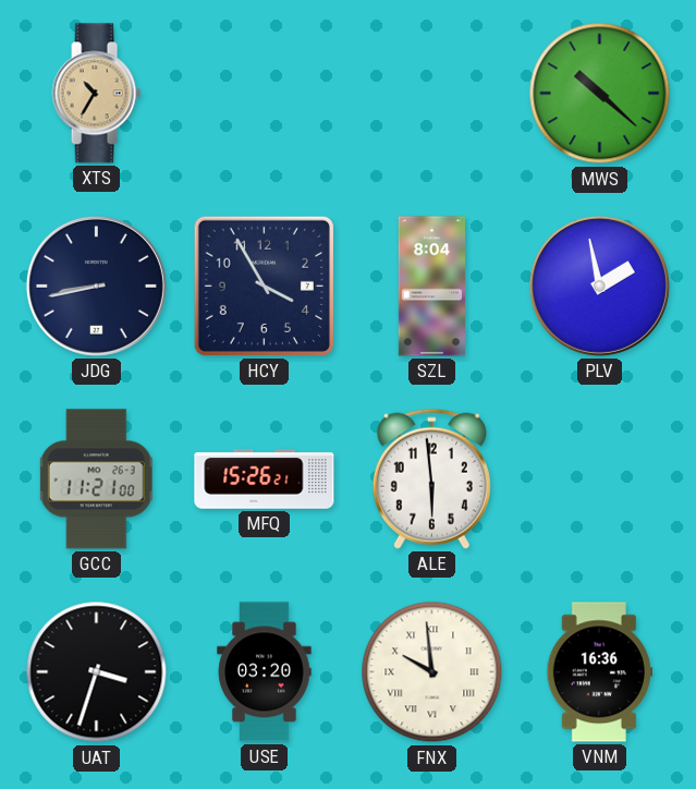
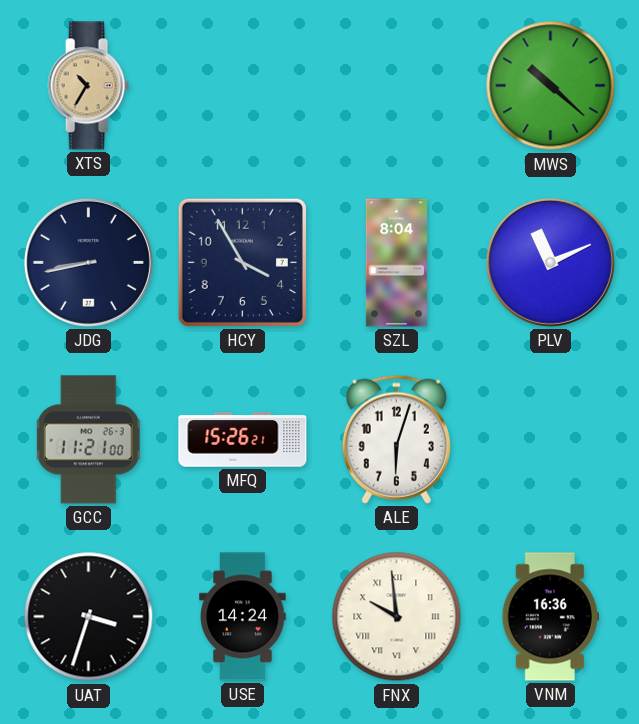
PLV: 1:58 -> 11:11
ALE: 5:59 -> 6:03
USE: 03:20 -> 14:24
